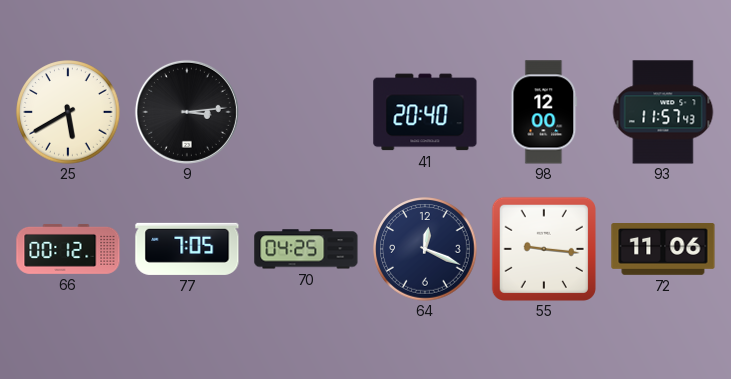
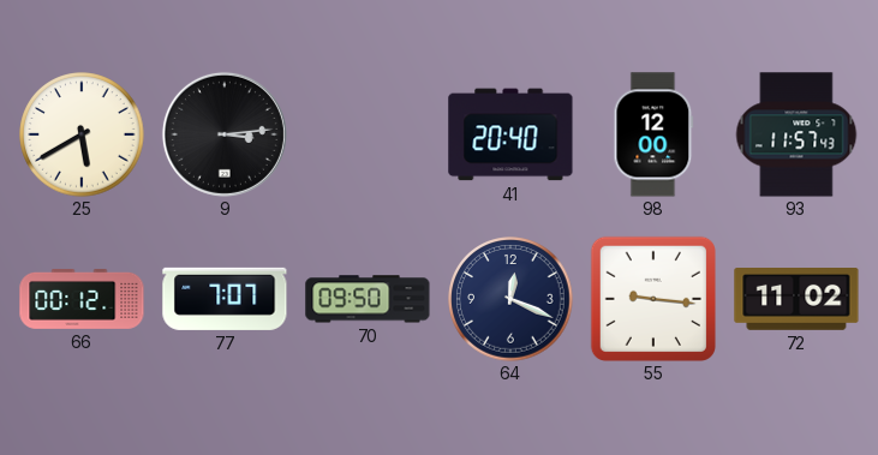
77: 7:05 -> 7:07
70: 04:25 -> 09:50
72: 11:06 -> 11:02
